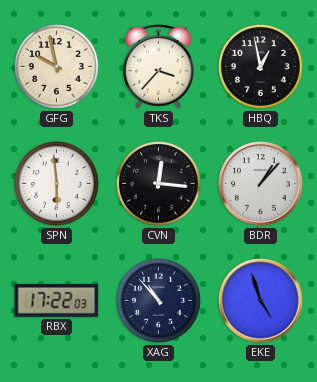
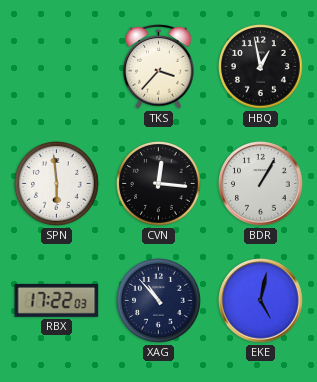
GFG: 9:58 -> none
BDR: 1:07 -> 1:05
EKE: 4:57 -> 5:02
